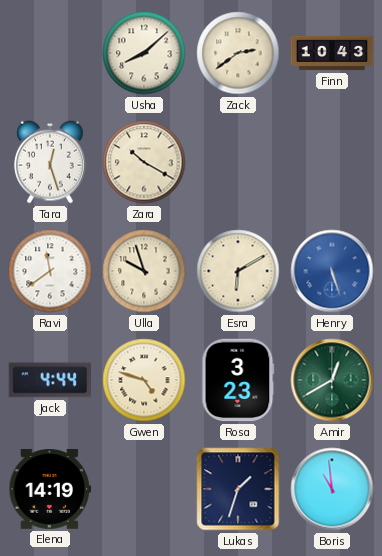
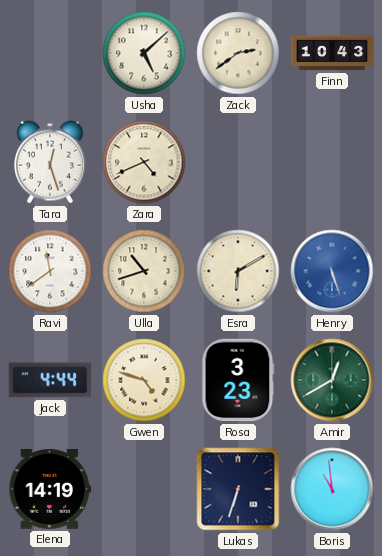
Usha: 8:08 -> 5:08
Zara: 10:20 -> 4:41
Ulla: 9:57 -> 10:42
Lukas: 1:33 -> 6:33
